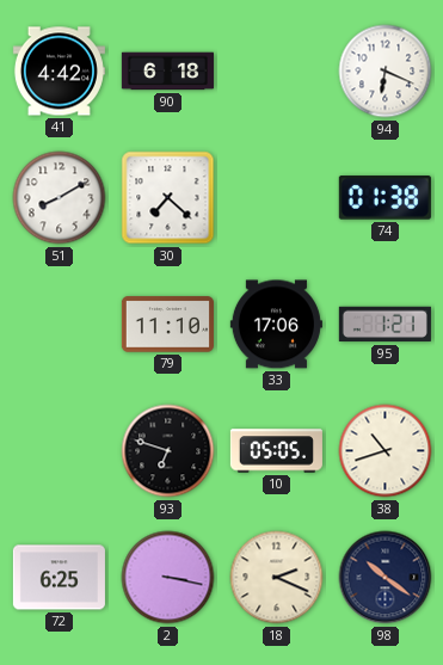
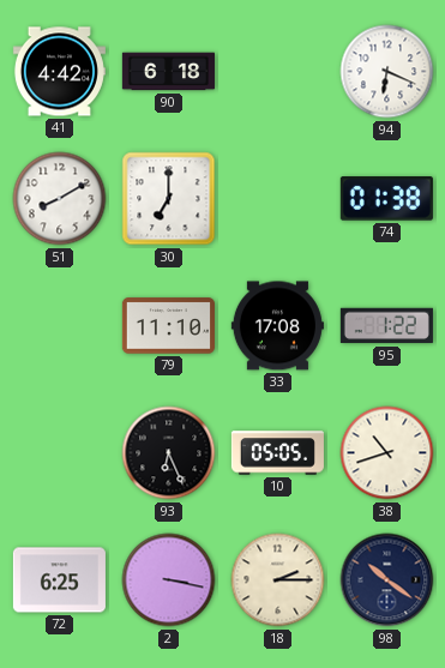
30: 7:22 -> 7:00
33: 17:06 -> 17:08
95: 1:21 -> 1:22
93: 6:48 -> 6:26
18: 2:19 -> 2:15
